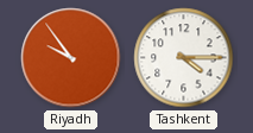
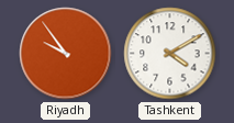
Tashkent: 4:15 -> 4:10
